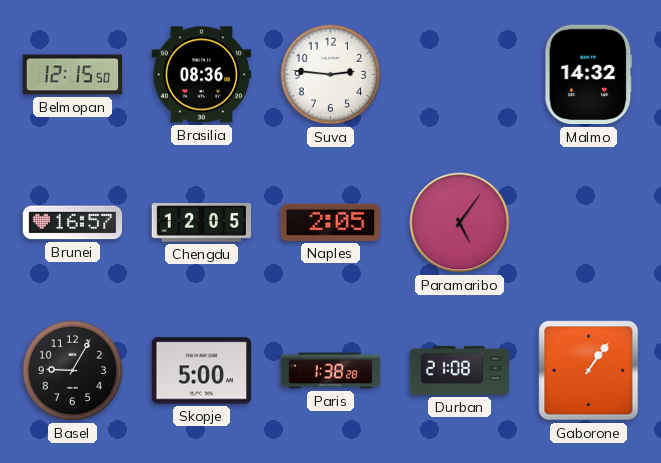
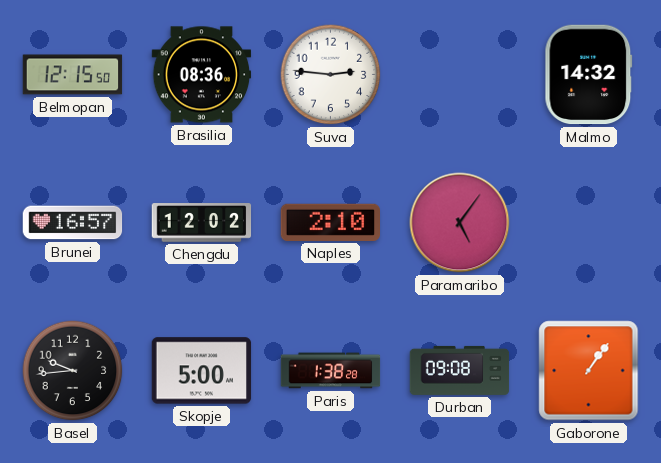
Chengdu: 12:05 -> 12:02
Naples: 2:05 -> 2:10
Basel: 9:05 -> 9:44
Durban: 21:08 -> 09:08
